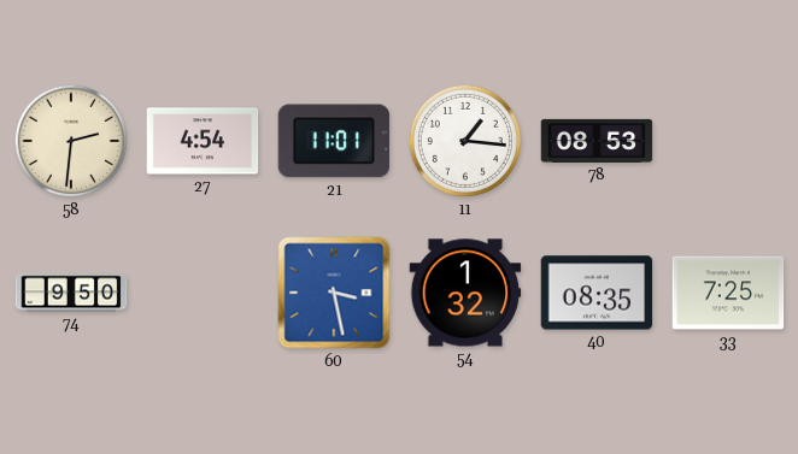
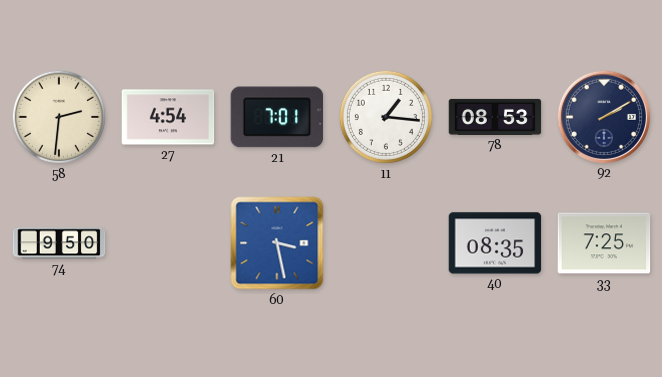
21: 11:01 -> 7:01
92: none -> 2:10
54: 1:32 -> none
